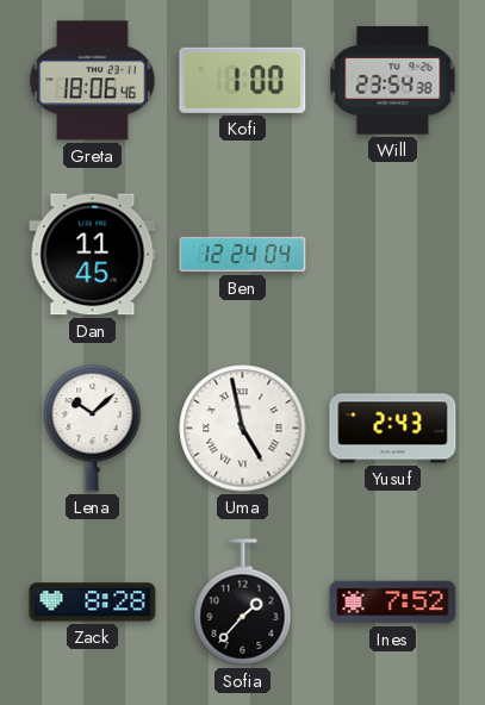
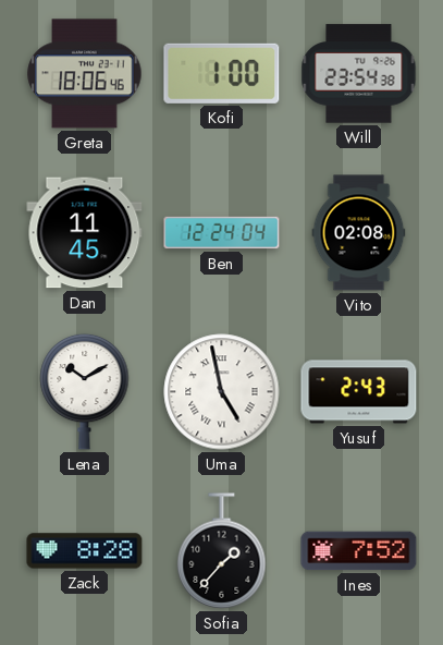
Vito: none -> 02:08
Lena: 10:08 -> 10:10
